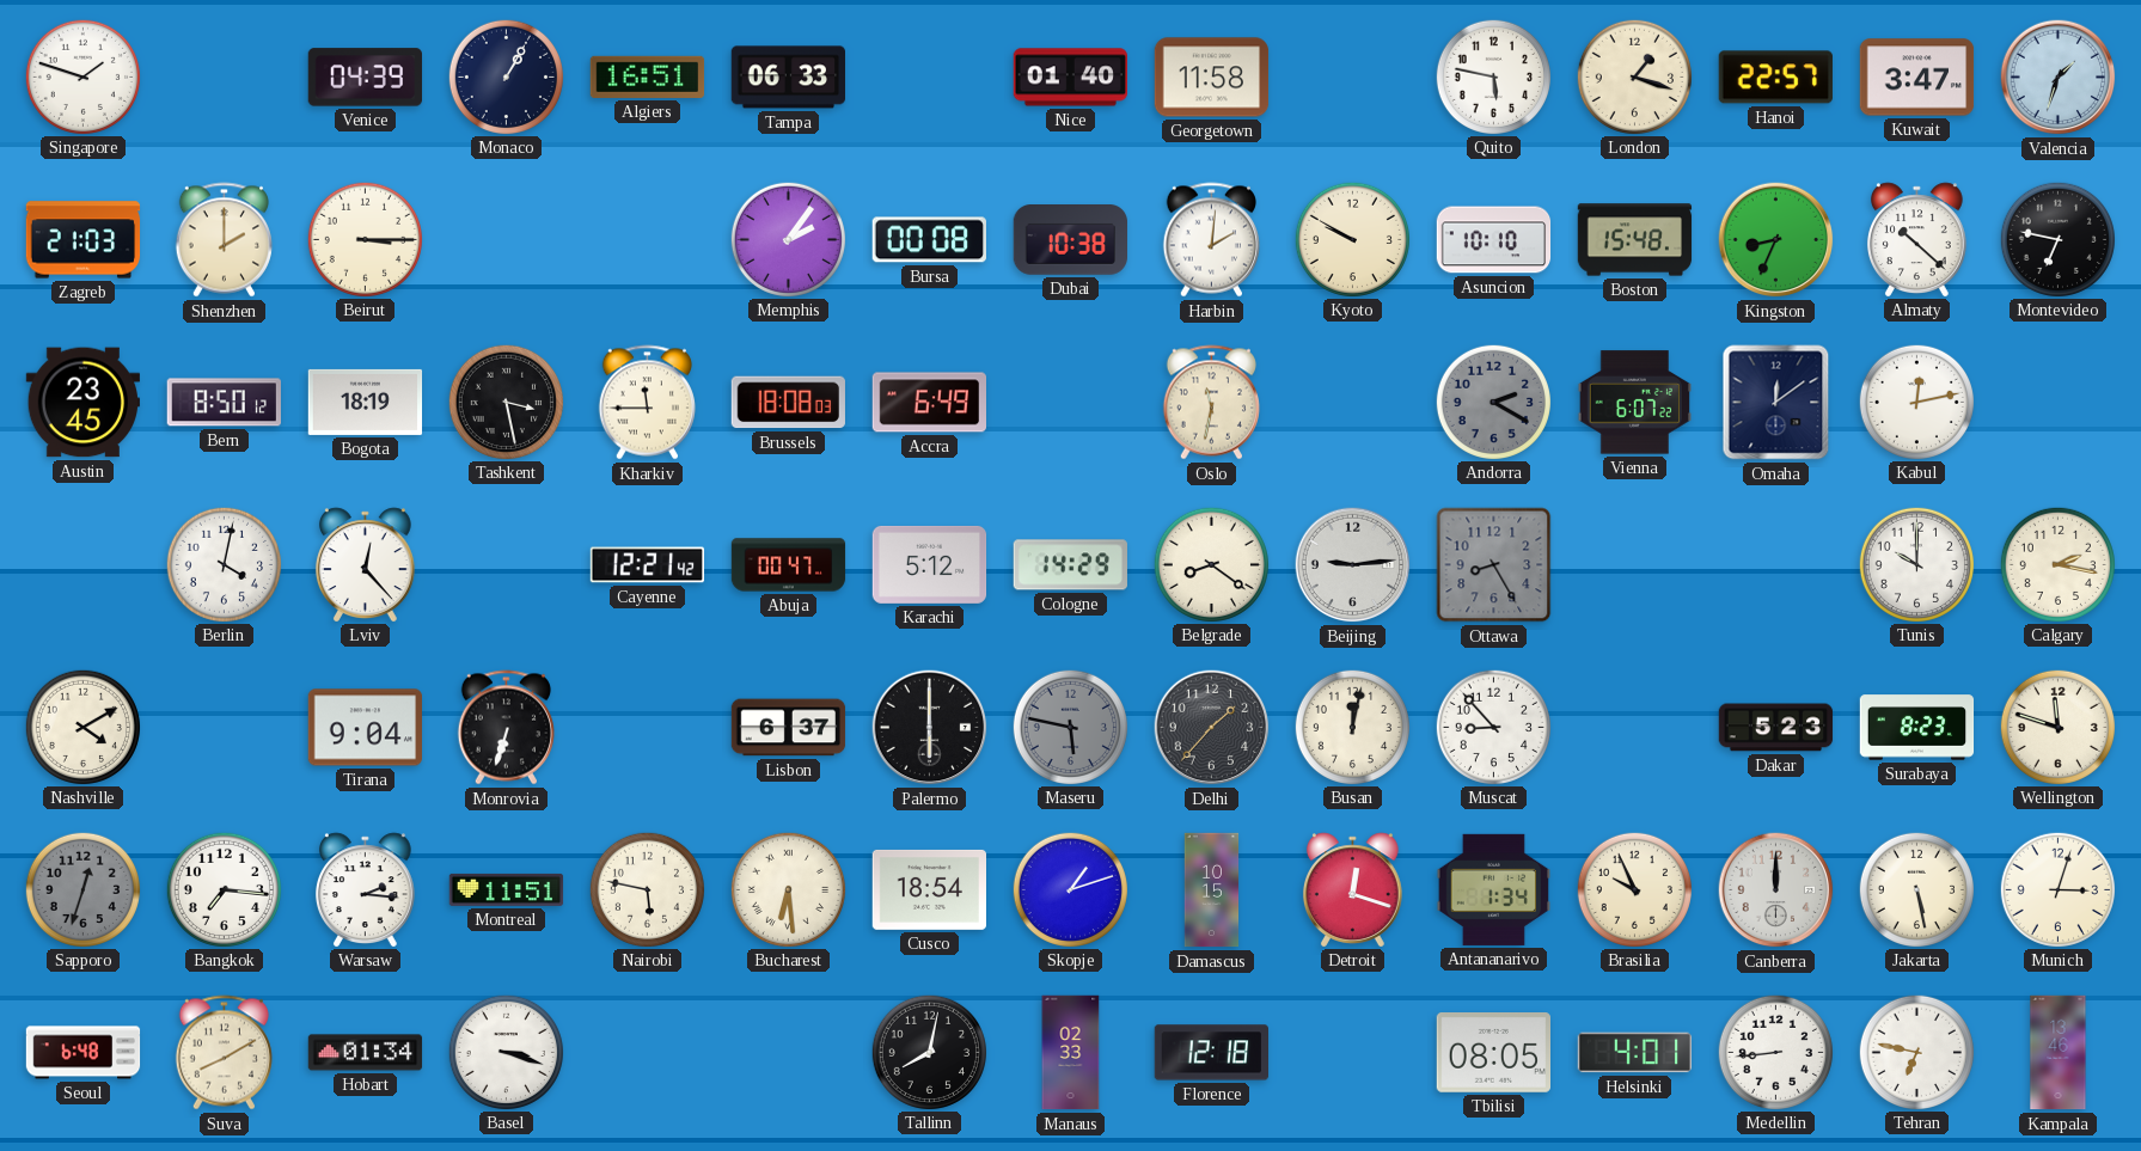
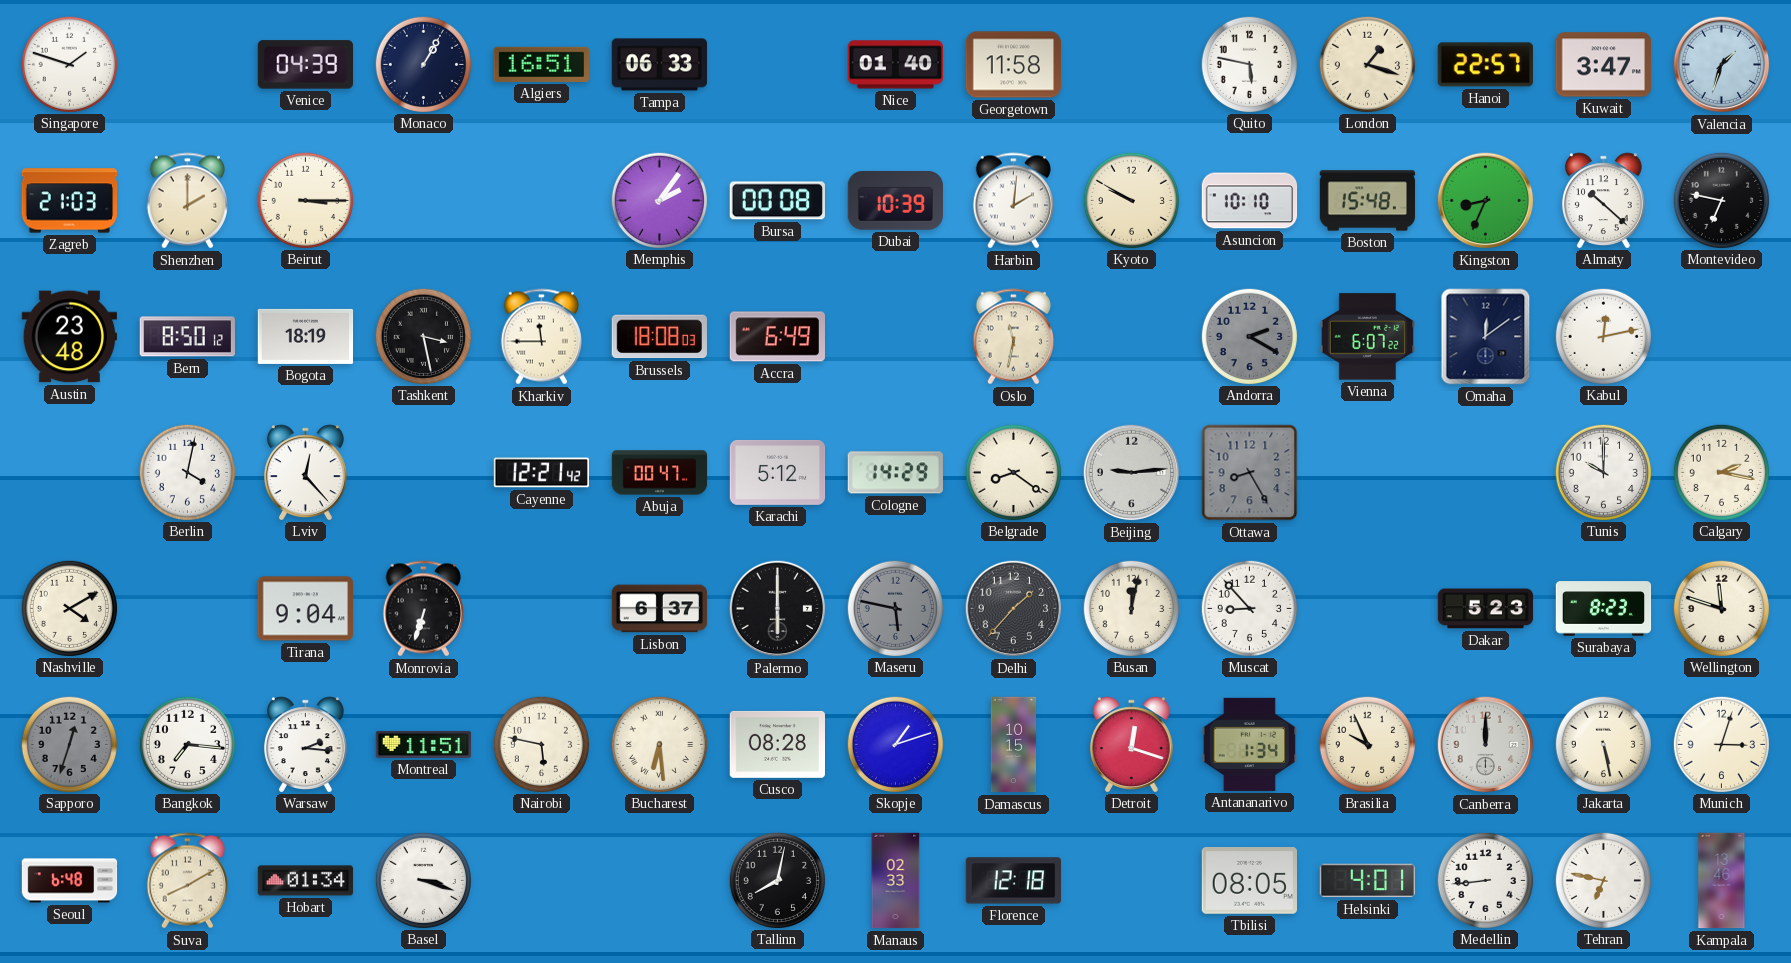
Dubai: 10:38 -> 10:39
Austin: 23:45 -> 23:48
Cusco: 18:54 -> 08:28
